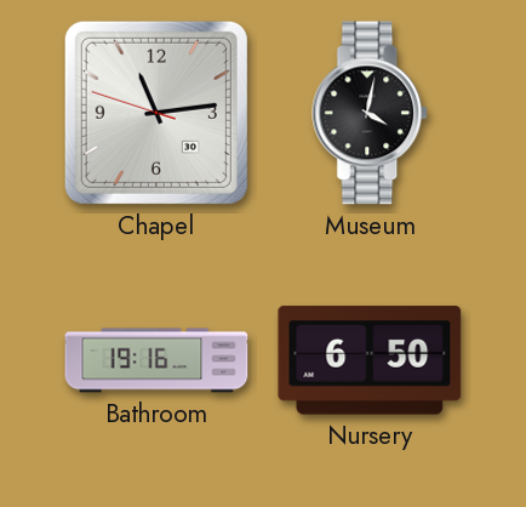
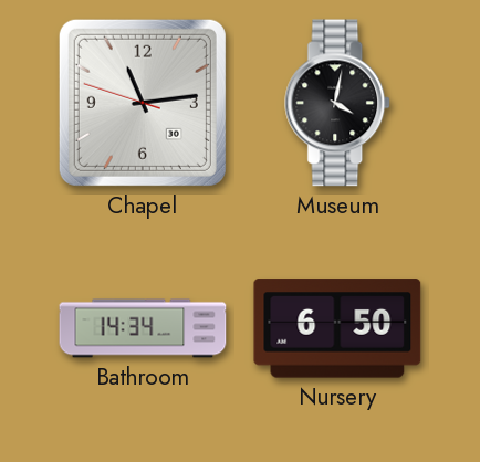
Bathroom: 19:16 -> 14:34
